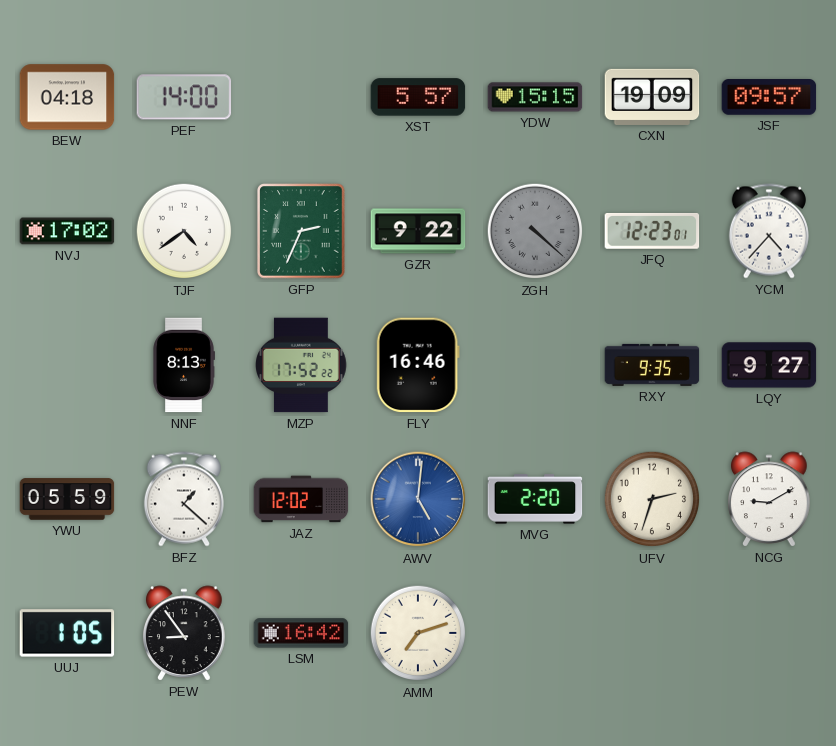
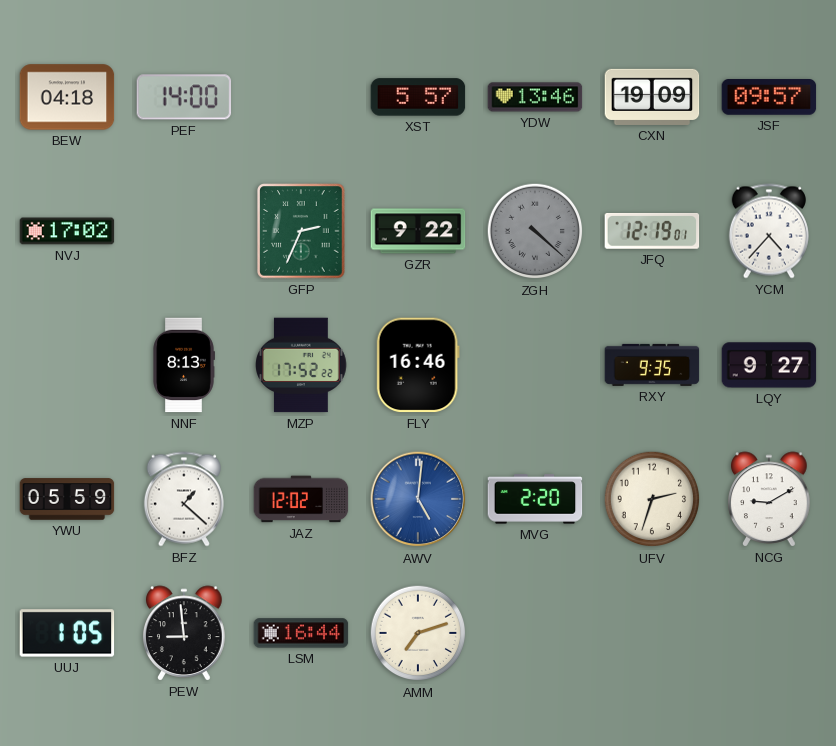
YDW: 15:15 -> 13:46
TJF: 4:39 -> none
JFQ: 12:23 -> 12:19
PEW: 8:54 -> 8:59
LSM: 16:42 -> 16:44
